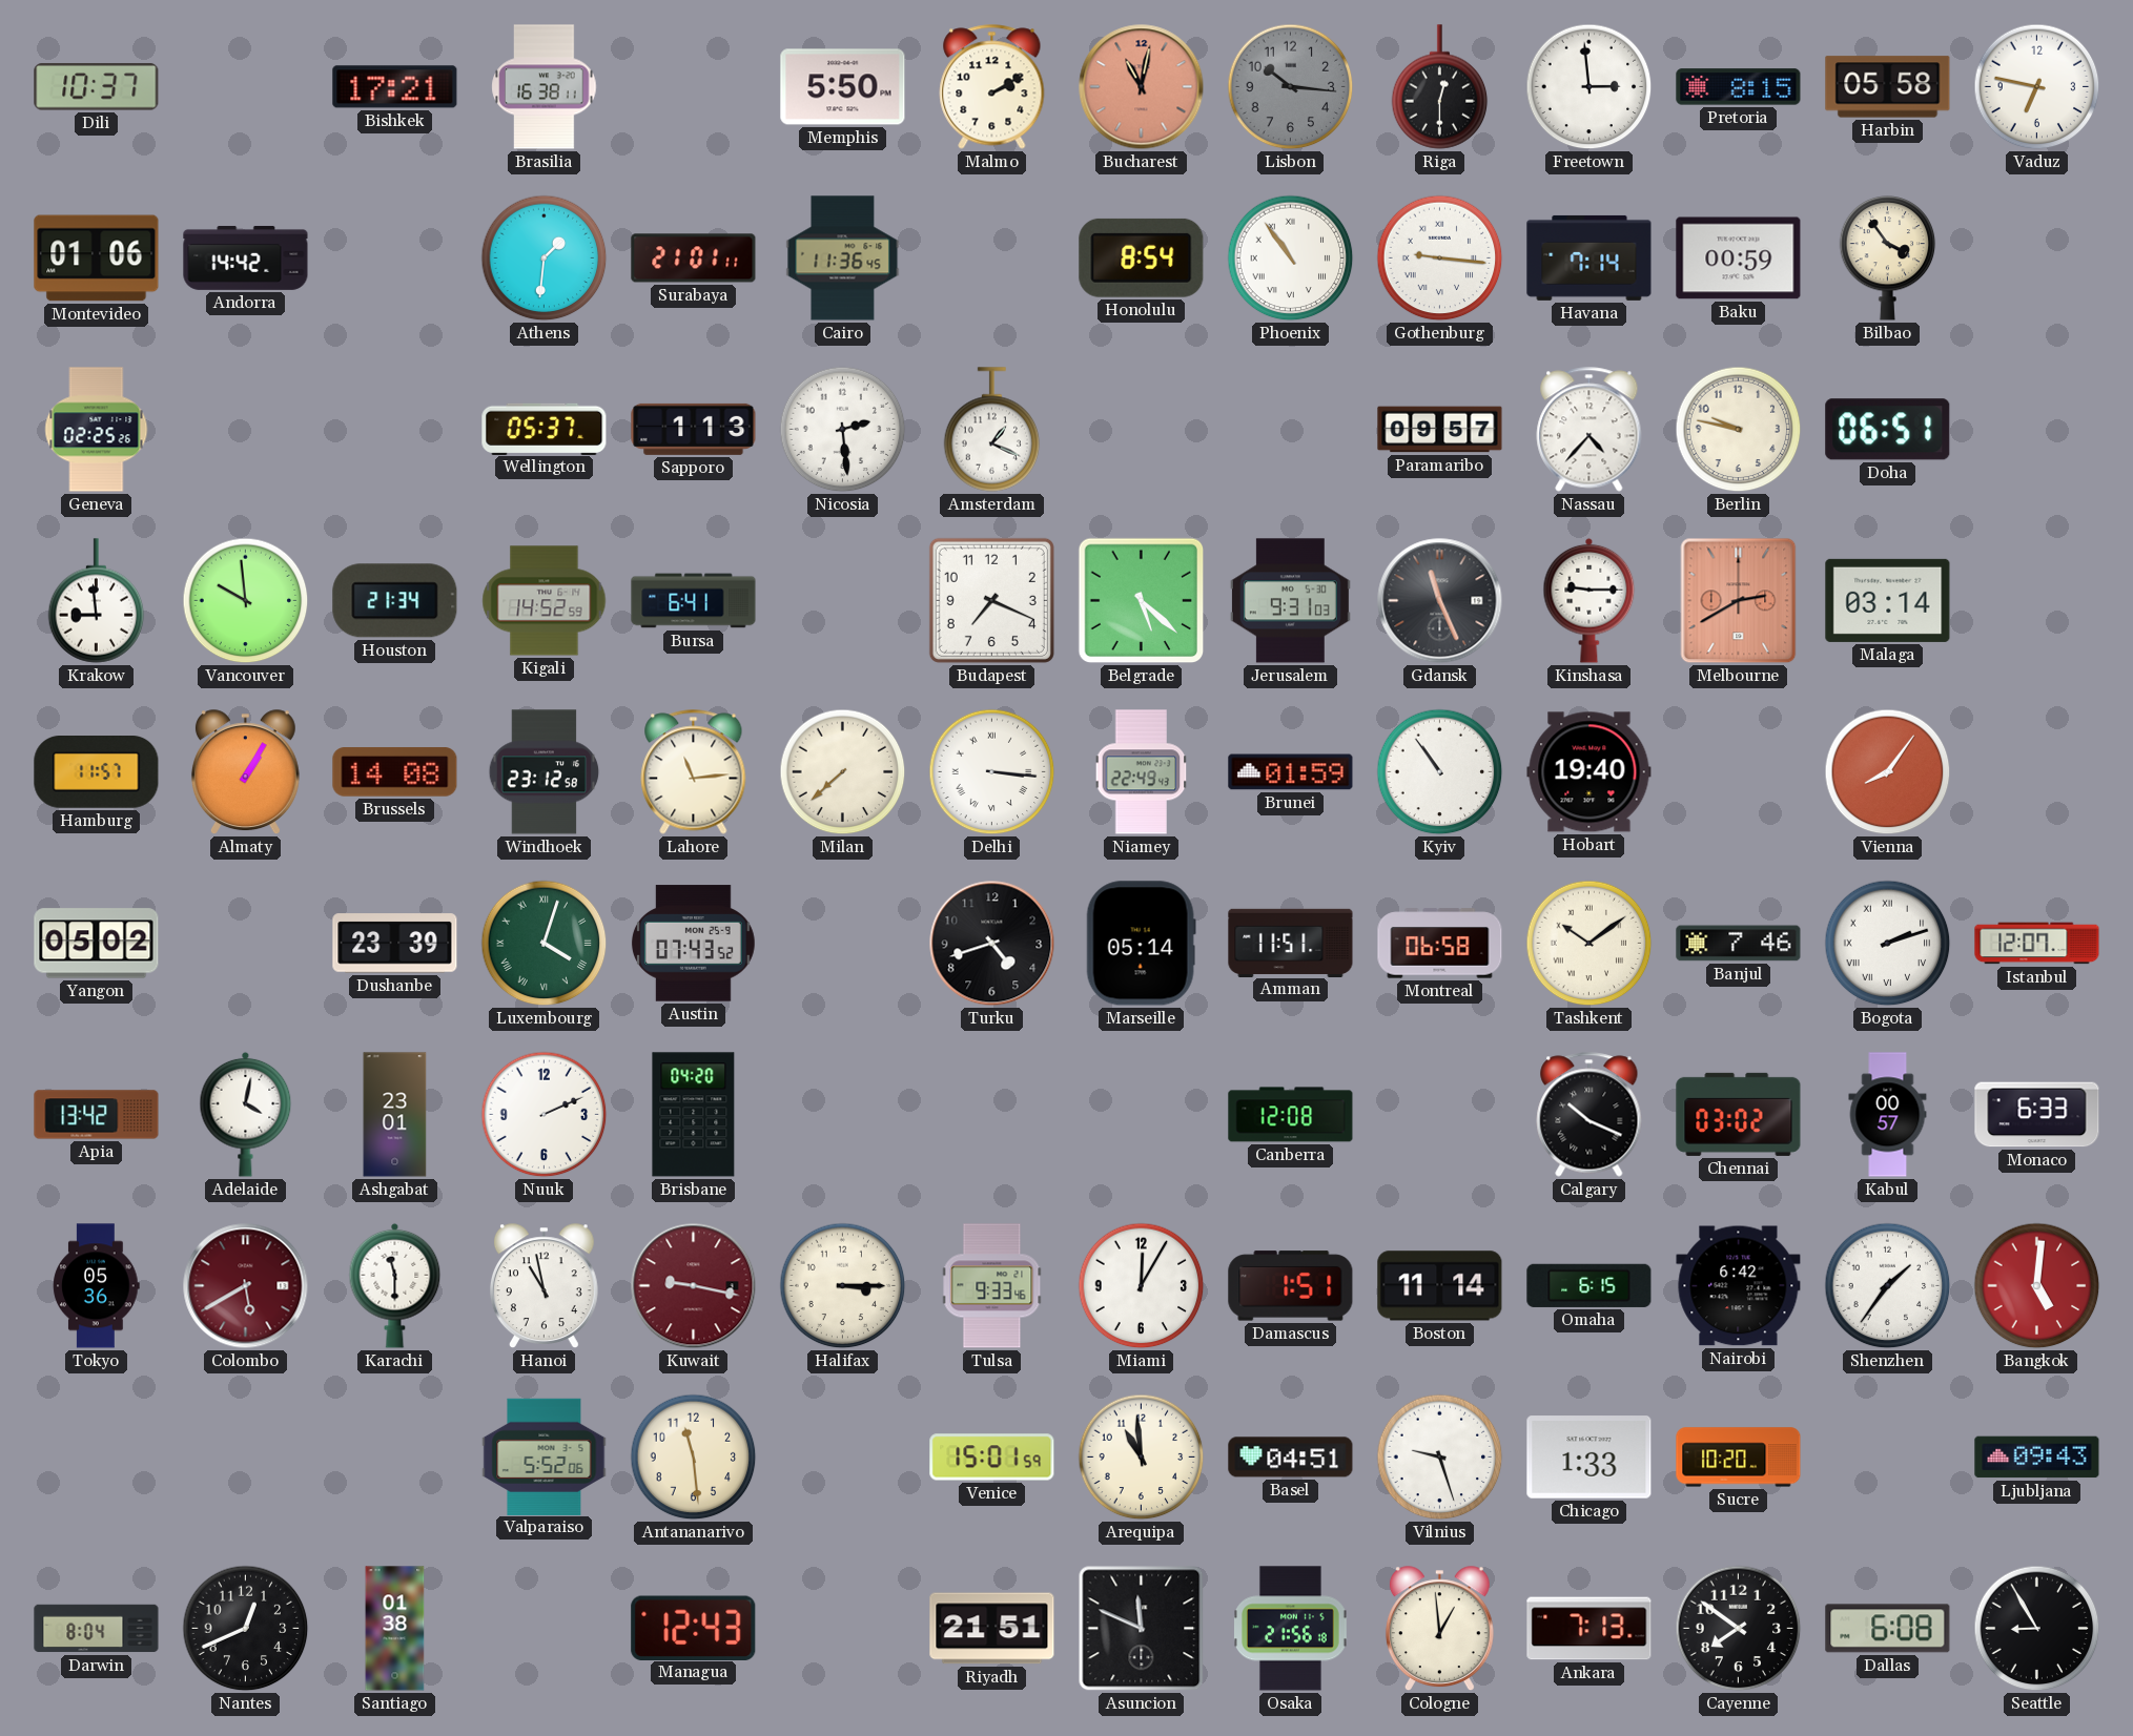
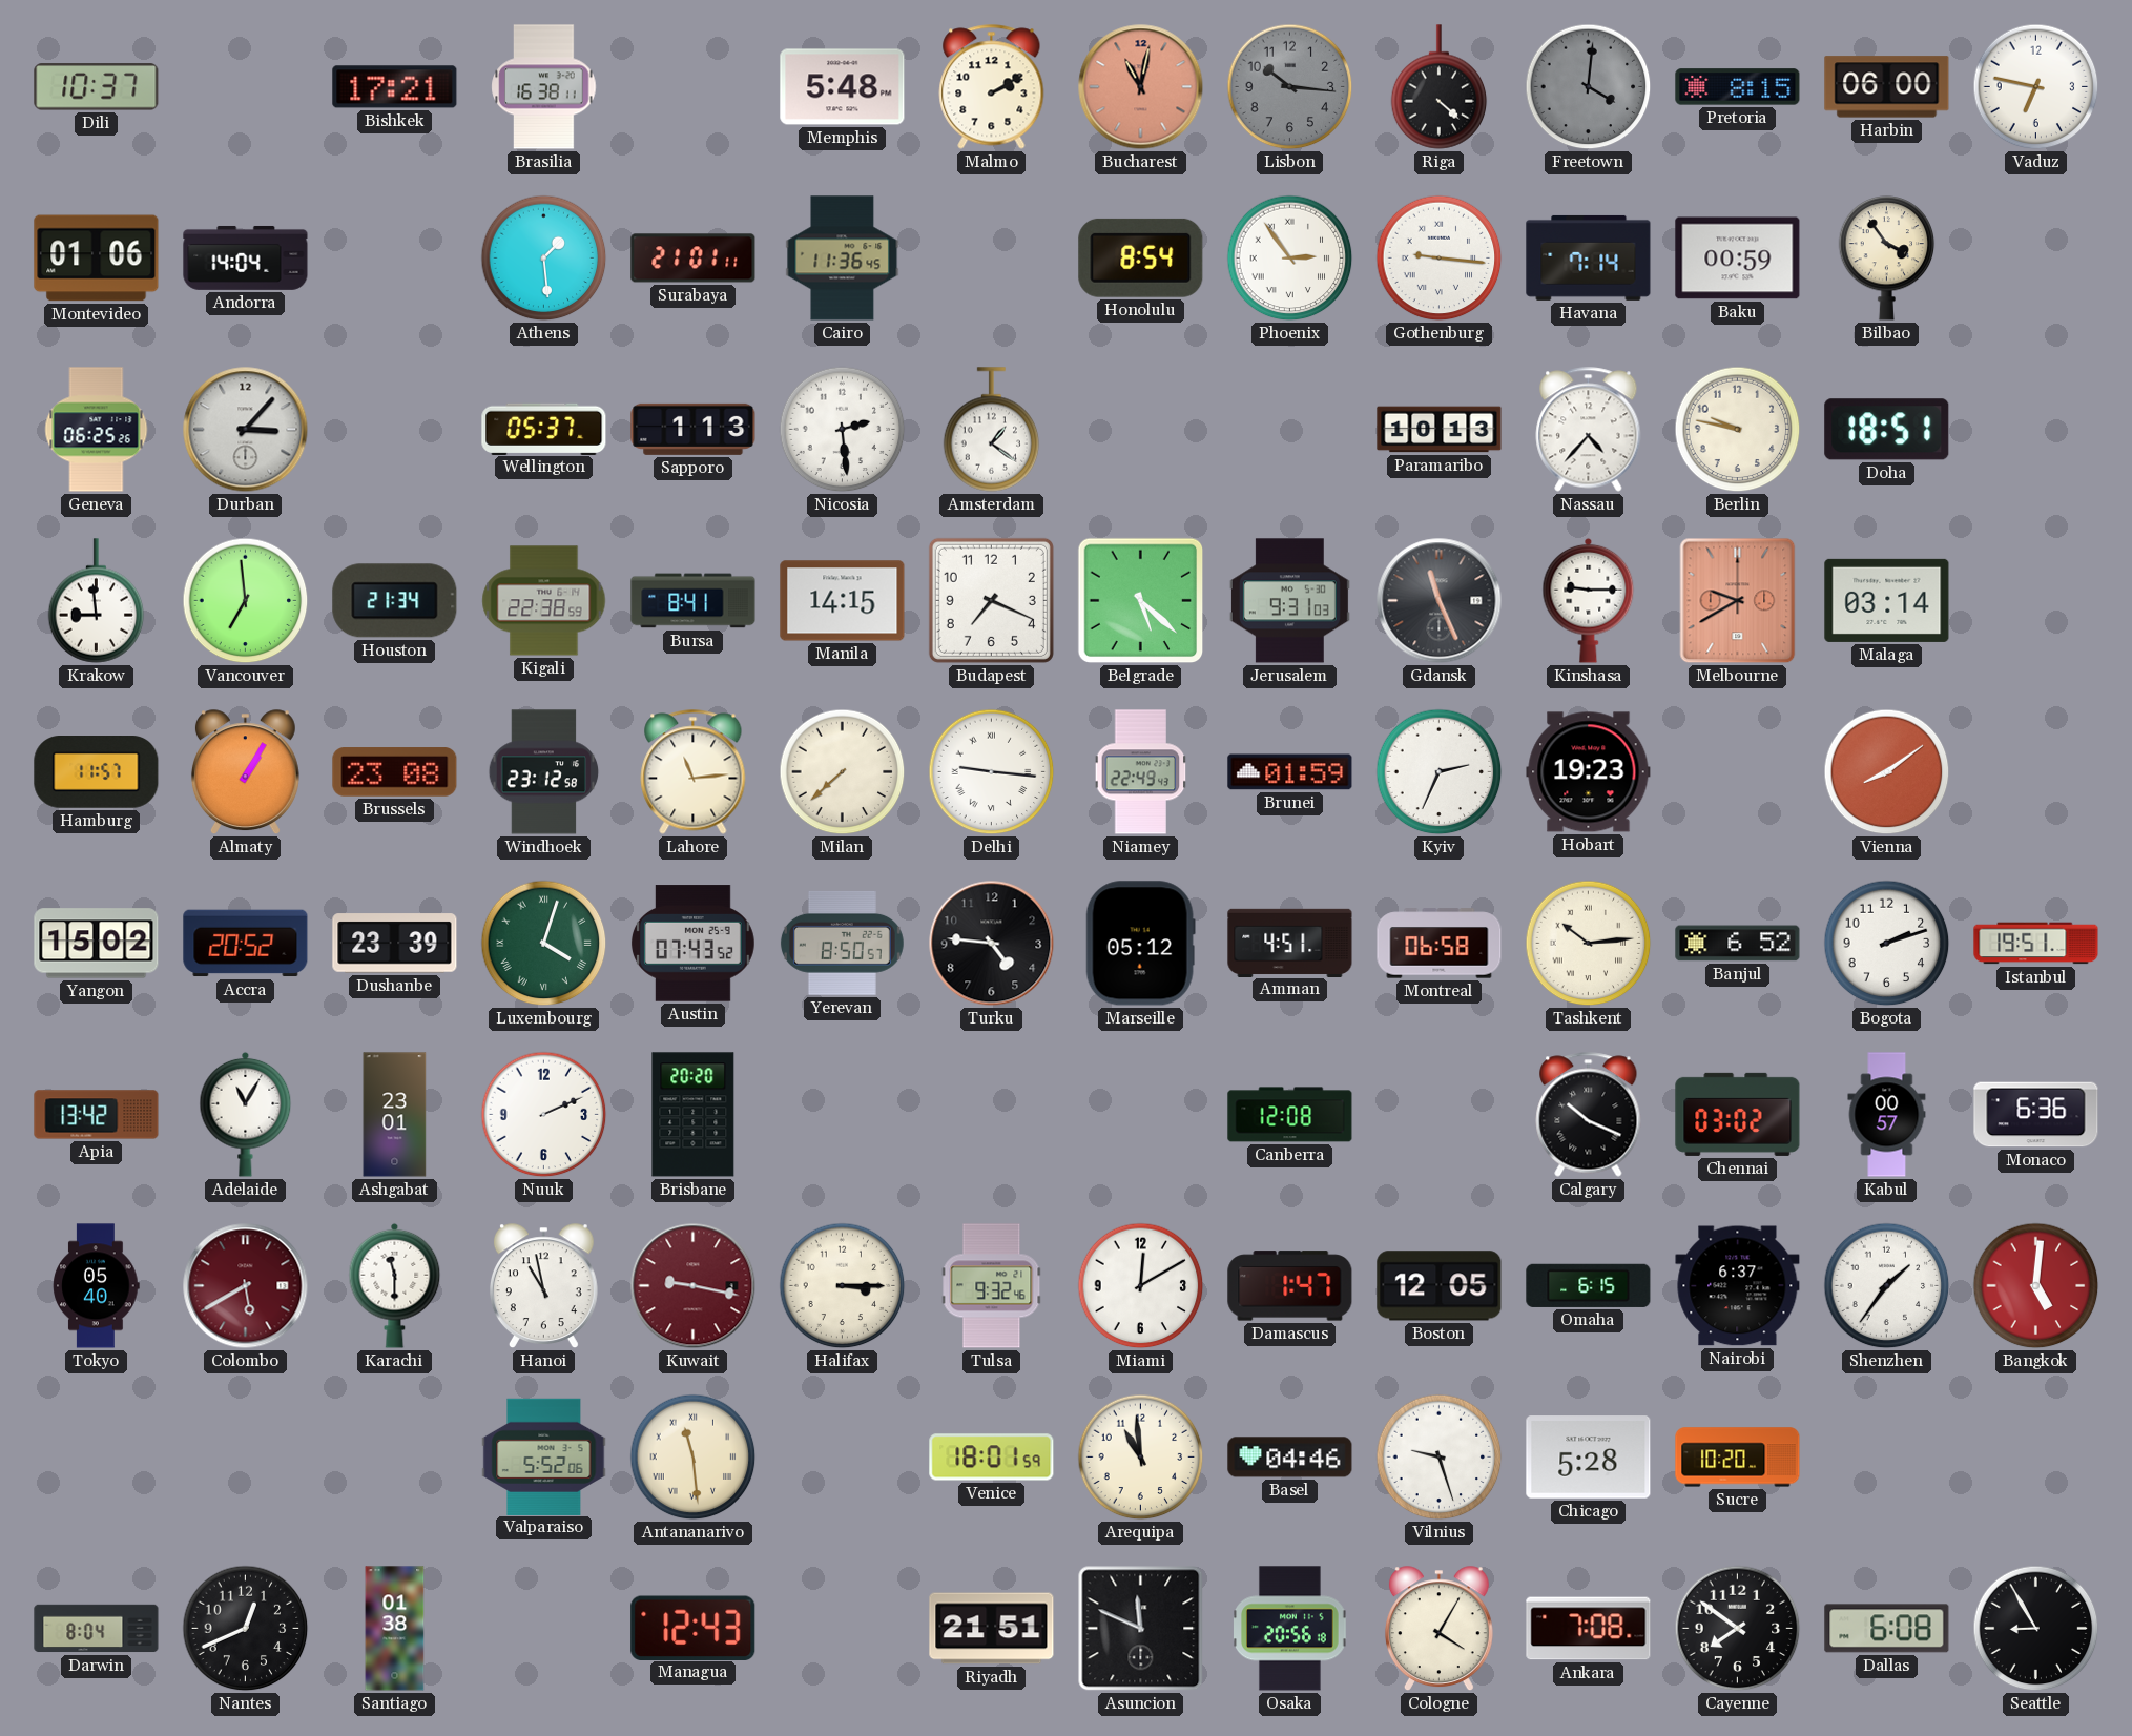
Memphis: 5:50 -> 5:48
Riga: 12:30 -> 4:22
Freetown: 2:59 -> 4:01
Freetown dial: white -> grey
Harbin: 05:58 -> 06:00
Andorra: 14:42 -> 14:04
Athens: 1:31 -> 1:29
Phoenix: 10:54 -> 2:54
Geneva: 02:25 -> 06:25
Durban: none -> 3:07
Amsterdam: 1:19 -> 1:21
Paramaribo: 09:57 -> 10:13
Doha: 06:51 -> 18:51
Vancouver: 9:59 -> 6:59
Kigali: 14:52 -> 22:38
Bursa: 6:41 -> 8:41
Manila: none -> 14:15
Melbourne: 2:40 -> 9:40
Brussels: 14:08 -> 23:08
Delhi: 3:16 -> 9:16
Kyiv: 10:54 -> 2:34
Hobart: 19:40 -> 19:23
Vienna: 8:06 -> 8:09
Yangon: 05:02 -> 15:02
Accra: none -> 20:52
Yerevan: none -> 8:50
Turku: 4:42 -> 4:46
Marseille: 05:14 -> 05:12
Amman: 11:51 -> 4:51
Tashkent: 10:09 -> 10:14
Banjul: 7:46 -> 6:52
Bogota numerals: Roman -> Arabic
Istanbul: 12:07 -> 19:51
Adelaide: 4:02 -> 11:05
Brisbane: 04:20 -> 20:20
Monaco: 6:33 -> 6:36
Tokyo: 05:36 -> 05:40
Tulsa: 9:33 -> 9:32
Miami: 12:05 -> 12:10
Damascus: 1:51 -> 1:47
Boston: 11:14 -> 12:05
Nairobi: 6:42 -> 6:37
Antananarivo numerals: Arabic -> Roman
Venice: 15:01 -> 18:01
Basel: 04:51 -> 04:46
Chicago: 1:33 -> 5:28
Ljubljana: 09:43 -> none
Osaka: 21:56 -> 20:56
Cologne: 12:59 -> 4:05
Ankara: 7:13 -> 7:08
